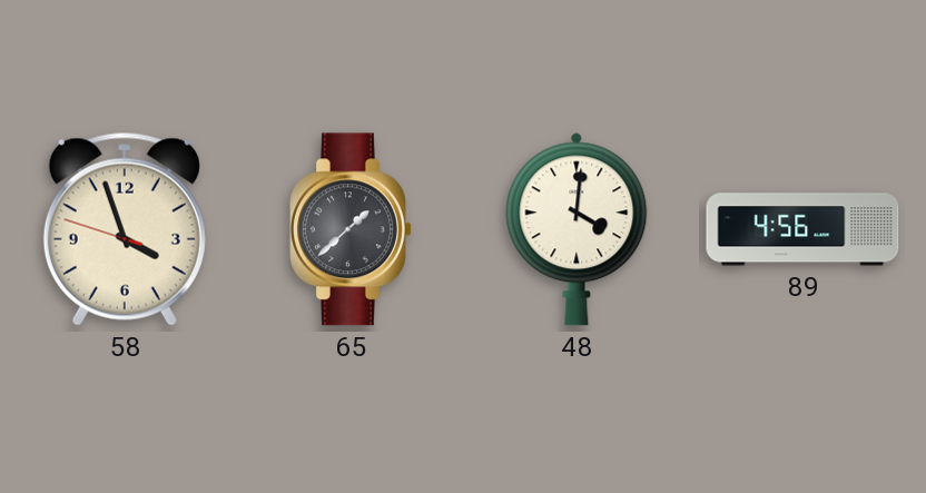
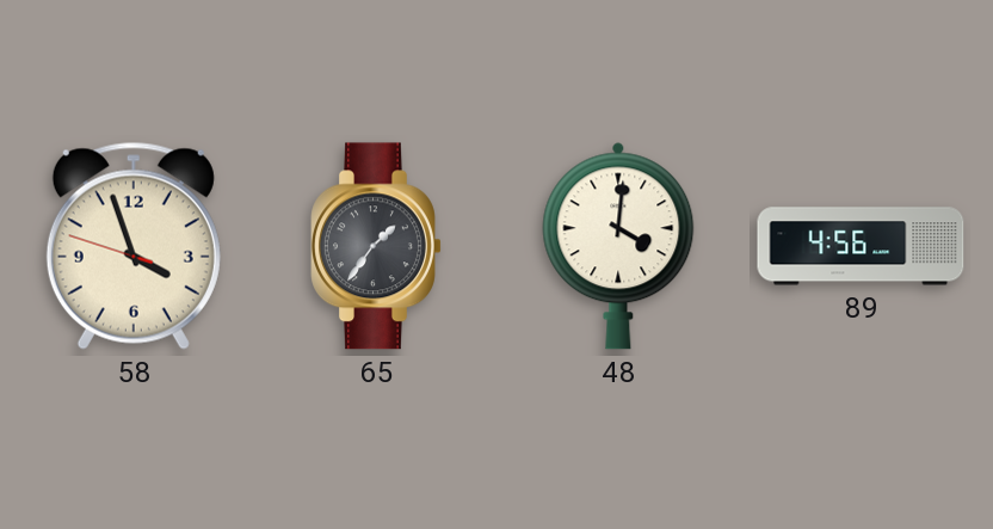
65: 1:38 -> 1:36
